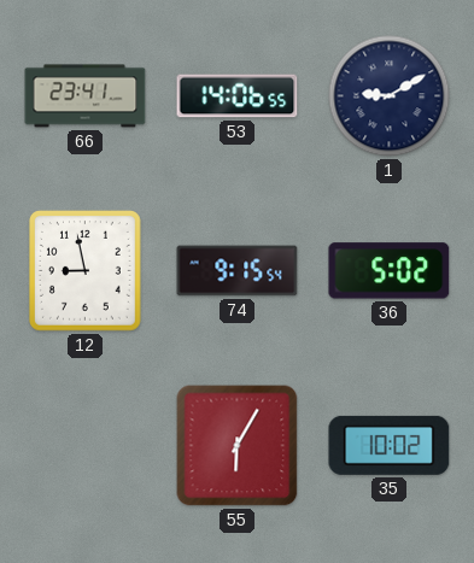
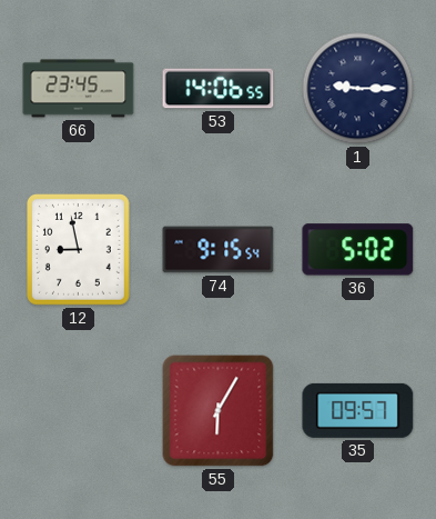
66: 23:41 -> 23:45
1: 9:10 -> 9:15
35: 10:02 -> 09:57
